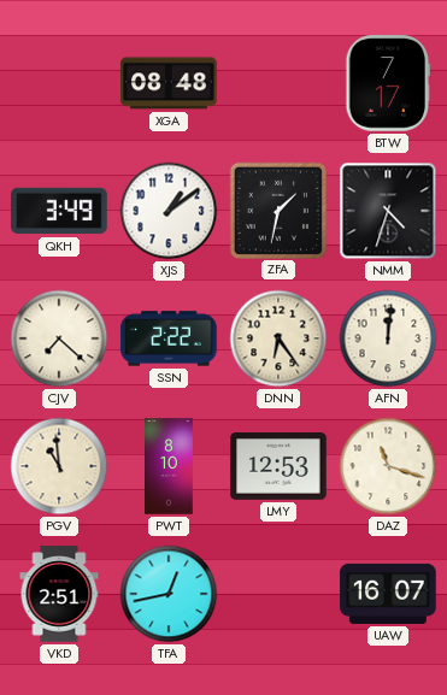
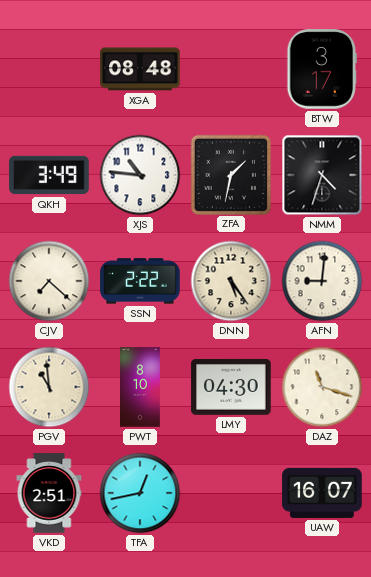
BTW: 7:17 -> 3:17
XJS: 1:09 -> 10:46
DNN: 6:24 -> 5:24
AFN: 12:01 -> 9:01
LMY: 12:53 -> 04:30
